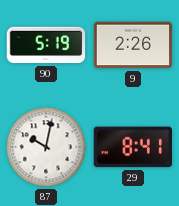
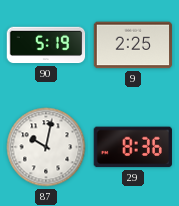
9: 2:26 -> 2:25
29: 8:41 -> 8:36
